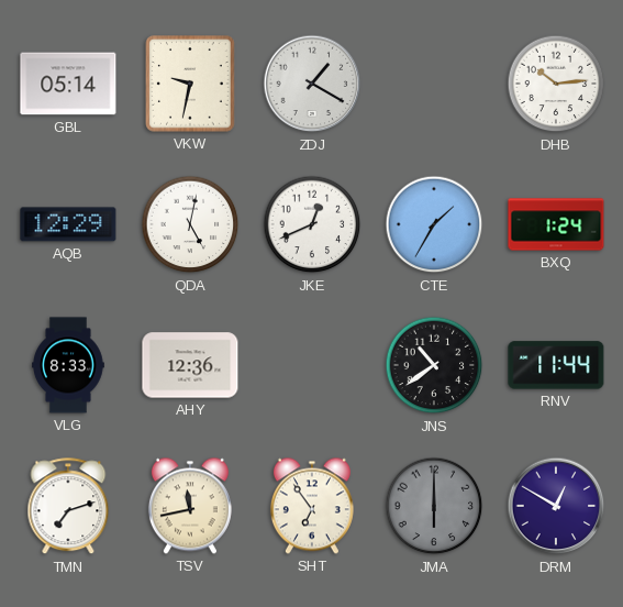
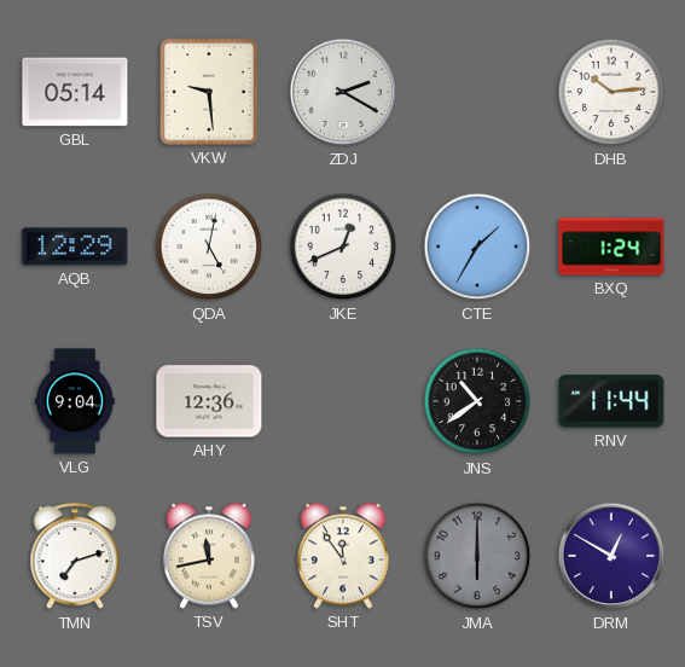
VKW: 9:32 -> 9:29
ZDJ: 1:20 -> 2:20
VLG: 8:33 -> 9:04
SHT: 6:54 -> 11:54
